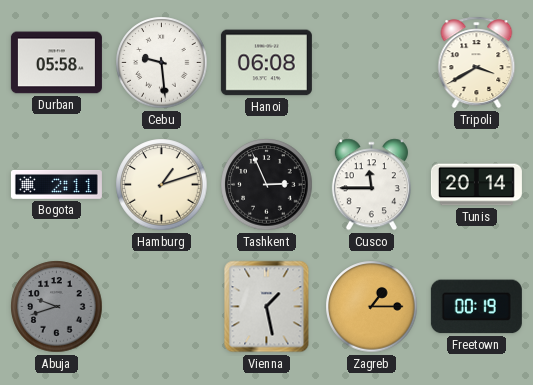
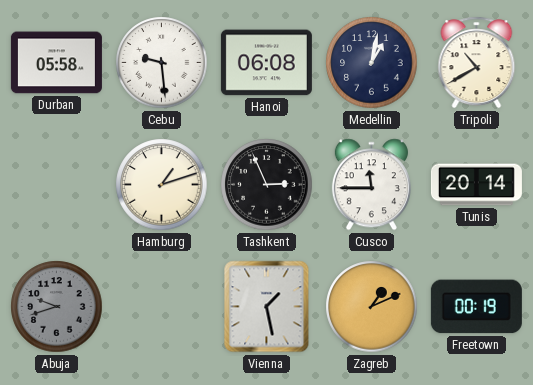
Medellin: none -> 1:02
Tripoli: 3:40 -> 10:40
Bogota: 2:11 -> none
Zagreb: 1:15 -> 1:11
